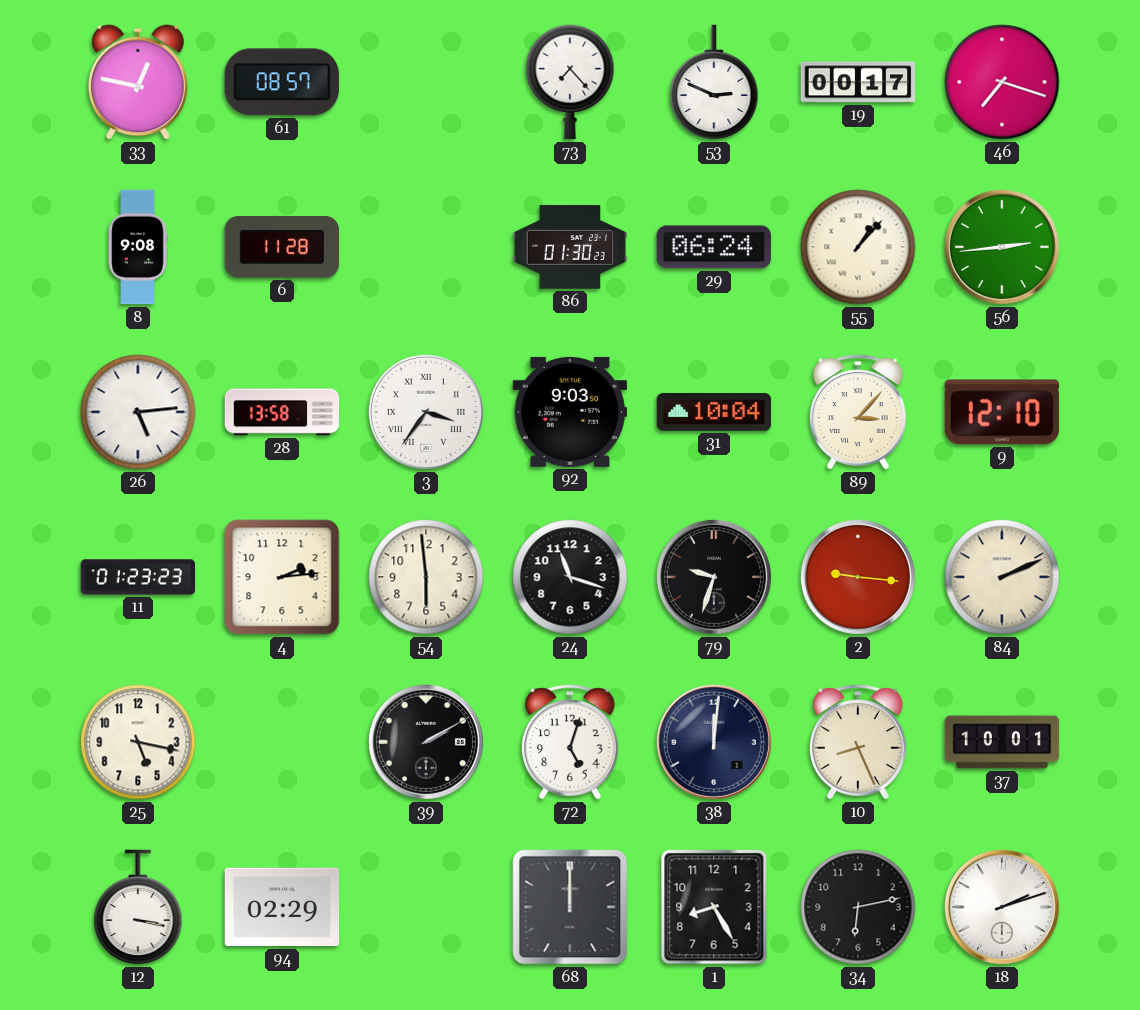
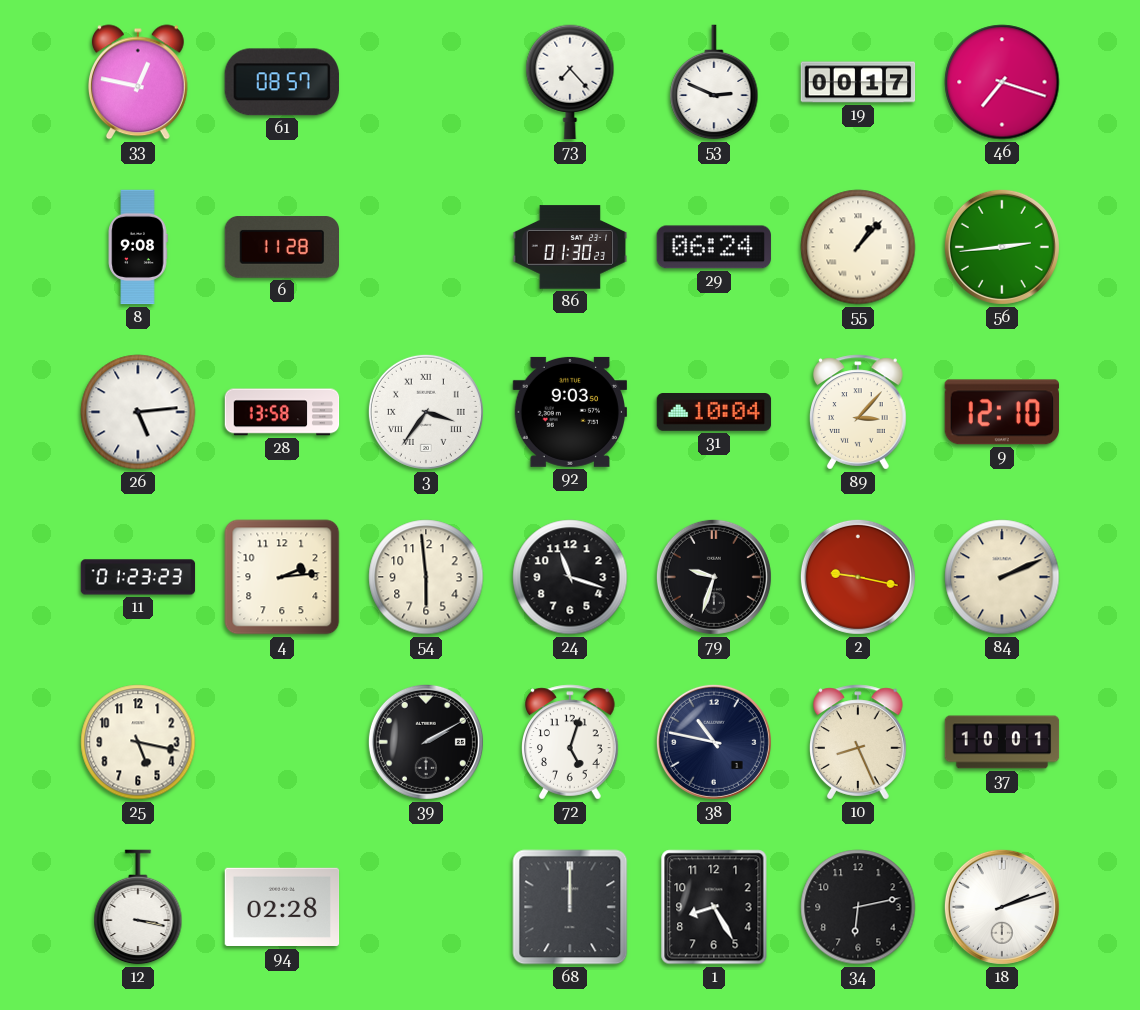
2: 9:16 -> 9:17
38: 12:01 -> 10:47
94: 02:29 -> 02:28
